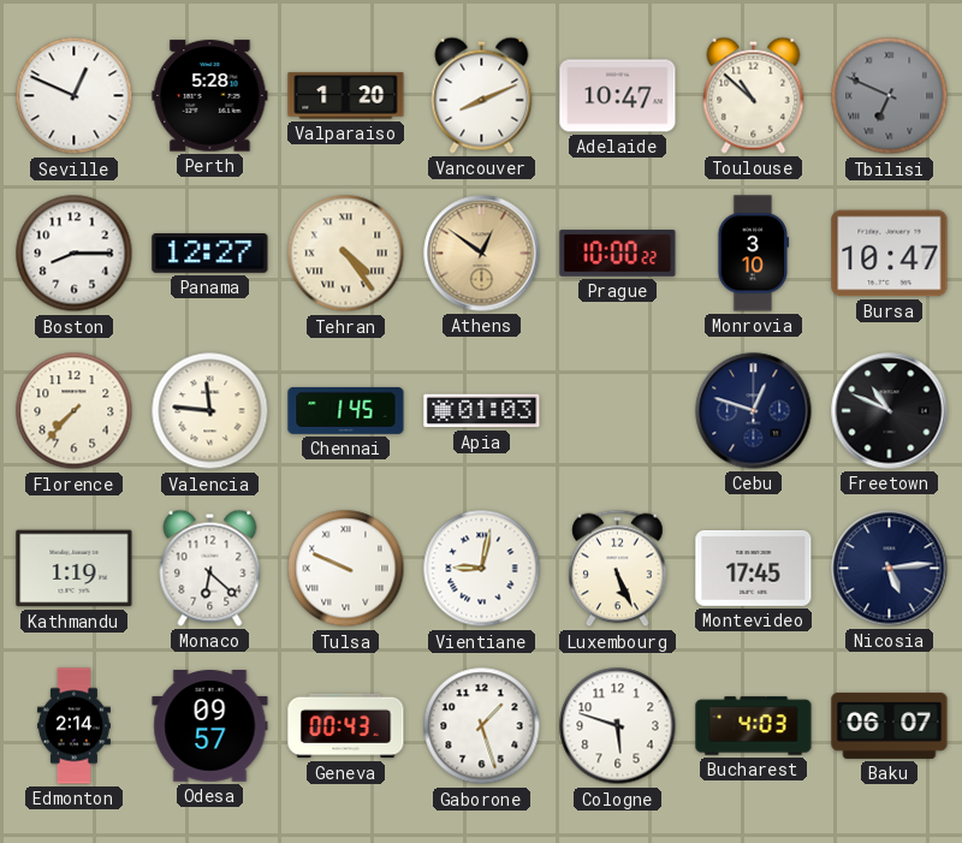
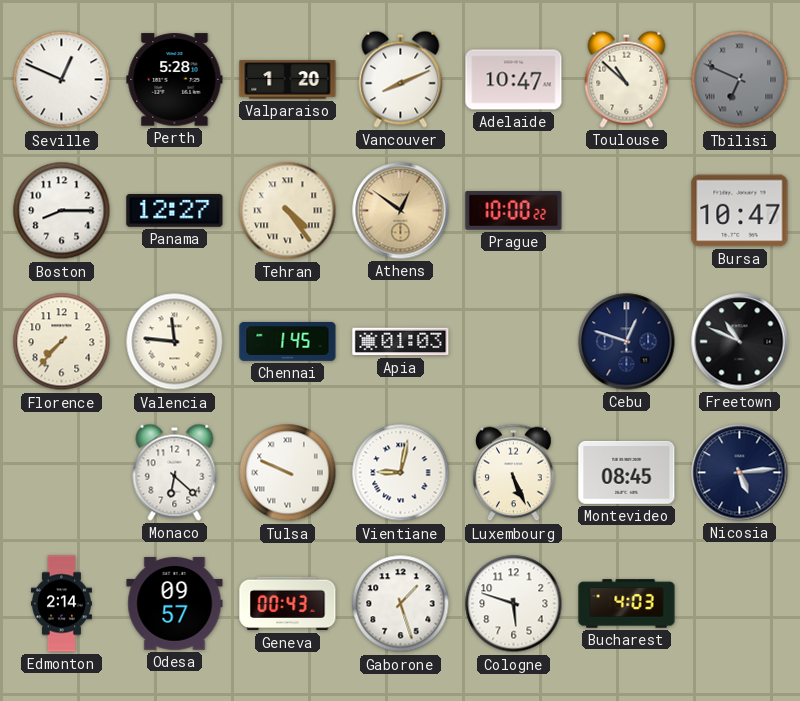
Monrovia: 3:10 -> none
Kathmandu: 1:19 -> none
Montevideo: 17:45 -> 08:45
Baku: 06:07 -> none
